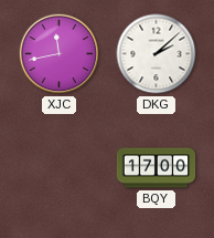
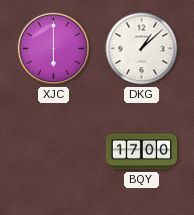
XJC: 11:43 -> 6:00
DKG: 2:08 -> 1:08
